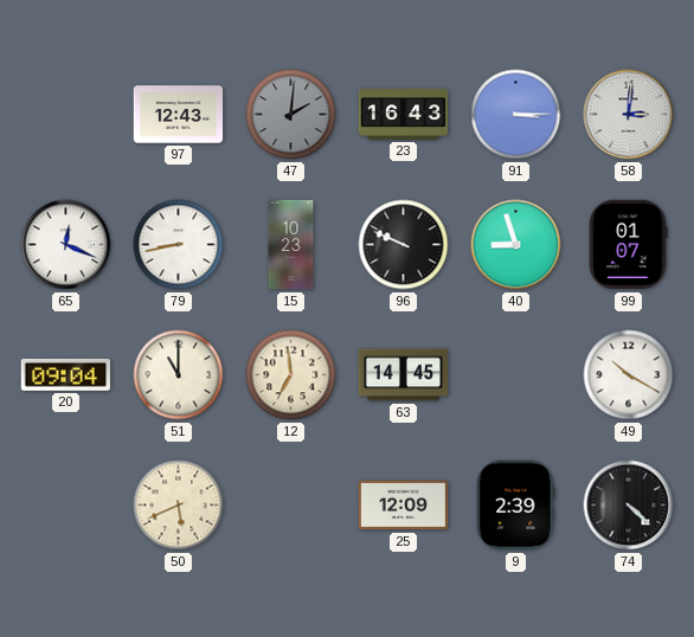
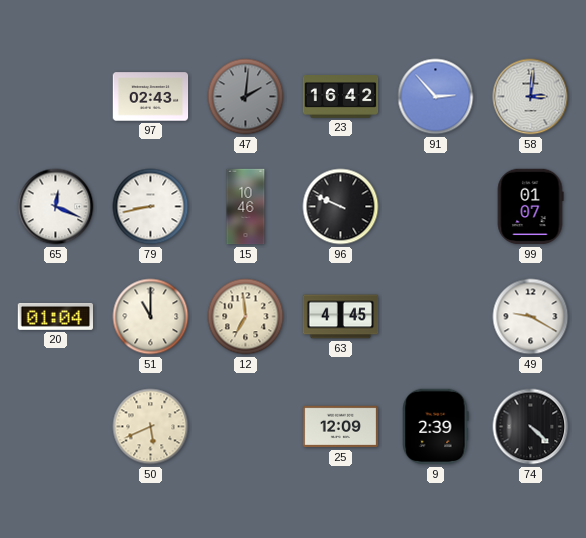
97: 12:43 -> 02:43
23: 16:43 -> 16:42
91: 3:15 -> 2:53
15: 10:23 -> 10:46
40: 8:57 -> none
20: 09:04 -> 01:04
63: 14:45 -> 4:45
49: 10:20 -> 9:20
